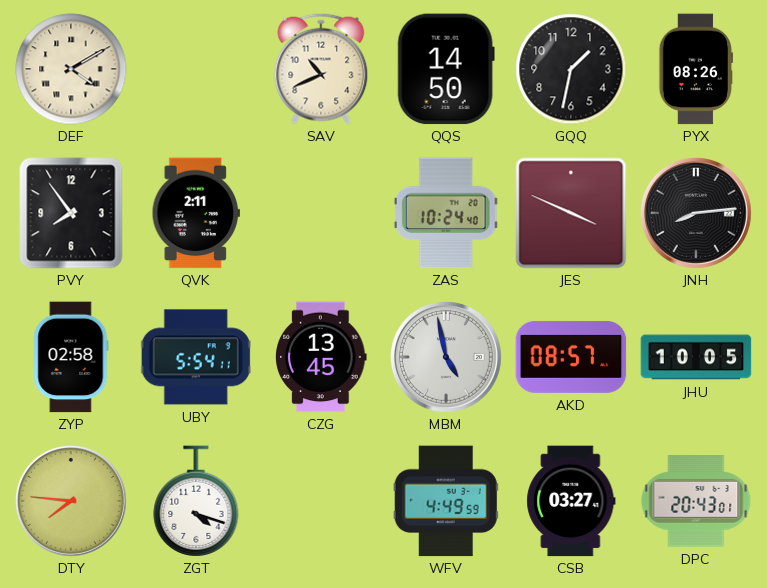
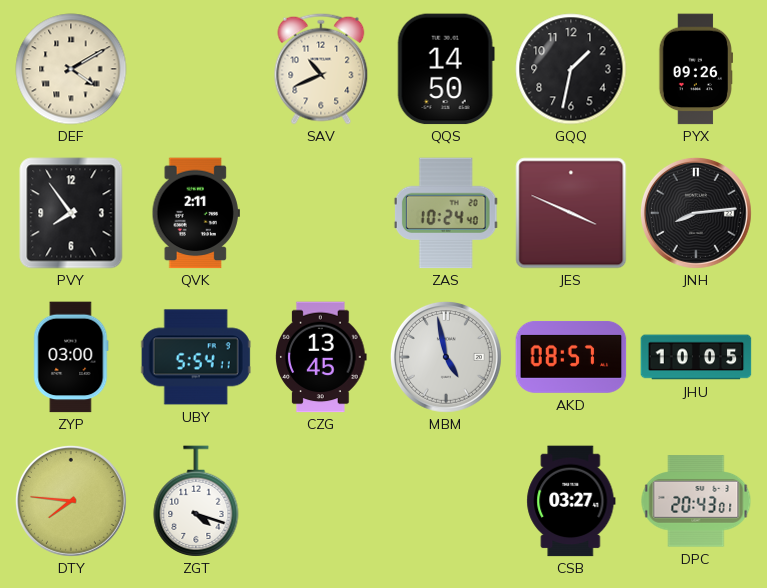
PYX: 08:26 -> 09:26
ZYP: 02:58 -> 03:00
WFV: 4:49 -> none
